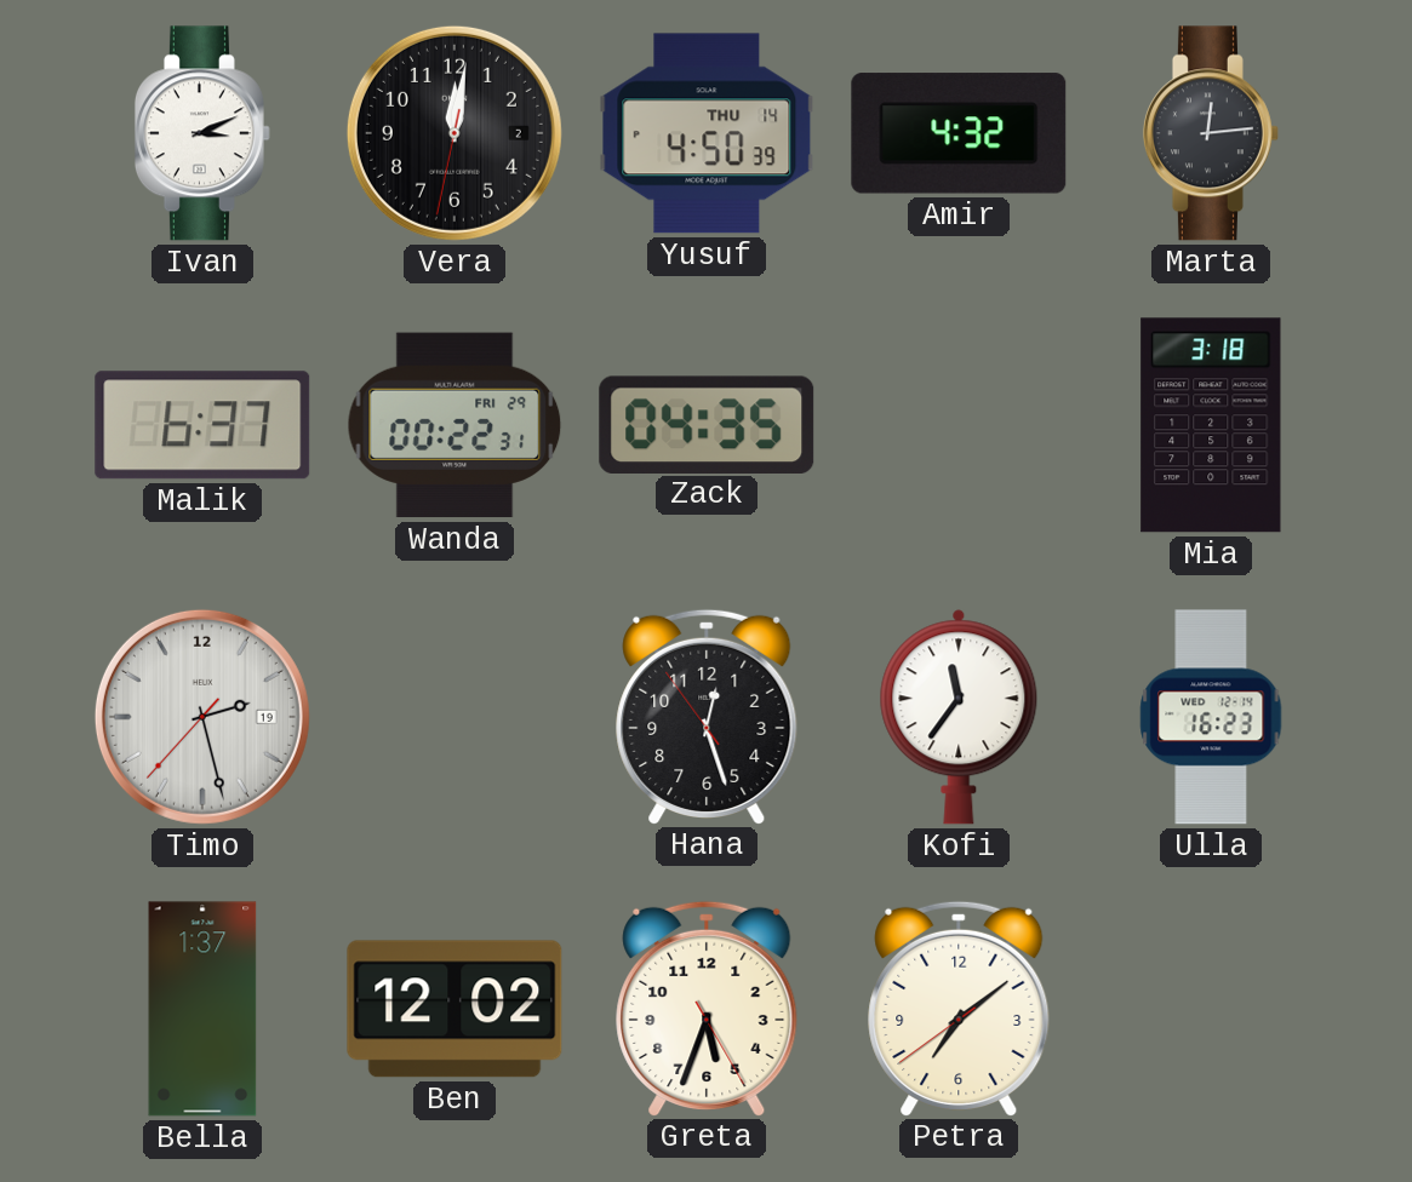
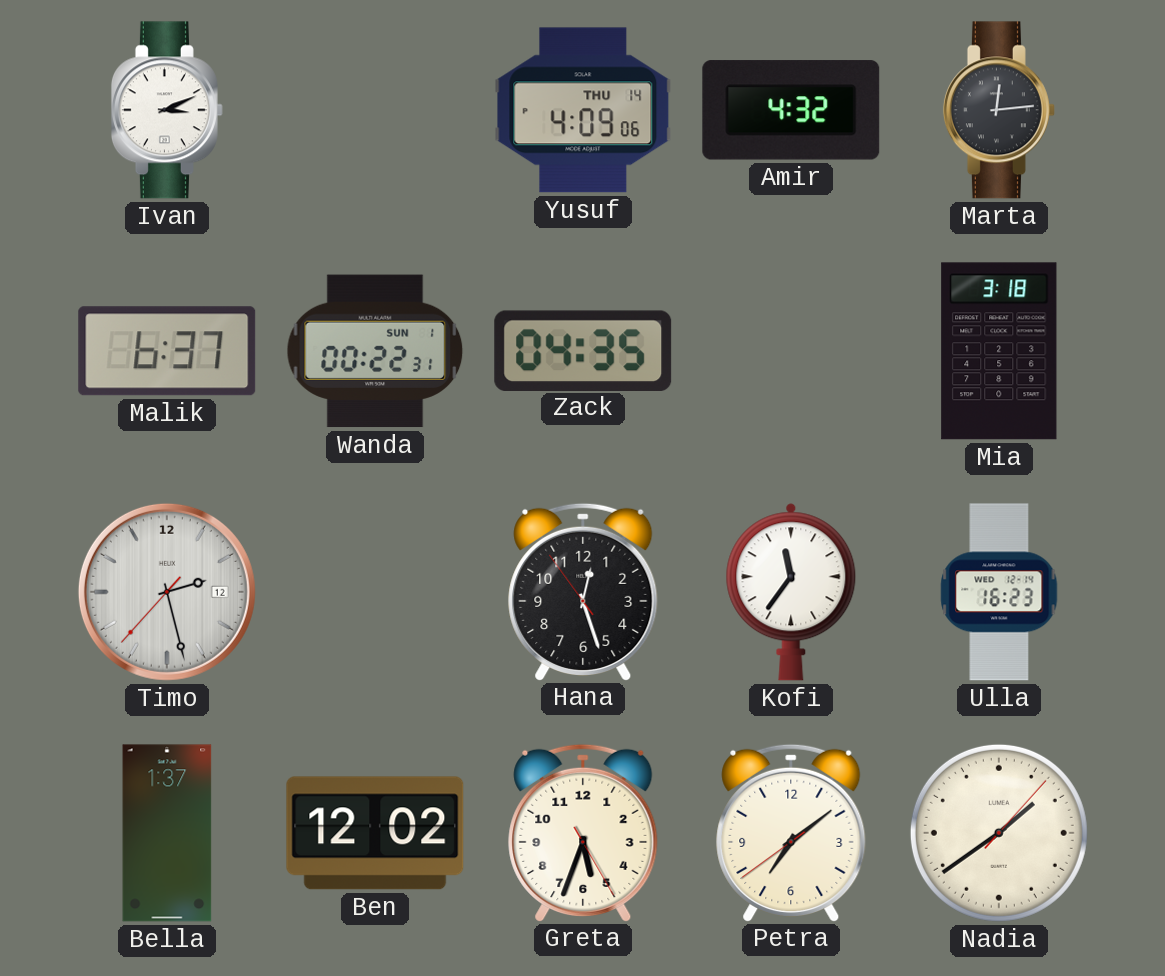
Vera: 12:01 -> none
Yusuf: 4:50 -> 4:09
Wanda date: FRI 29 -> SUN 1
Timo date: 19 -> 12
Nadia: none -> 1:39
